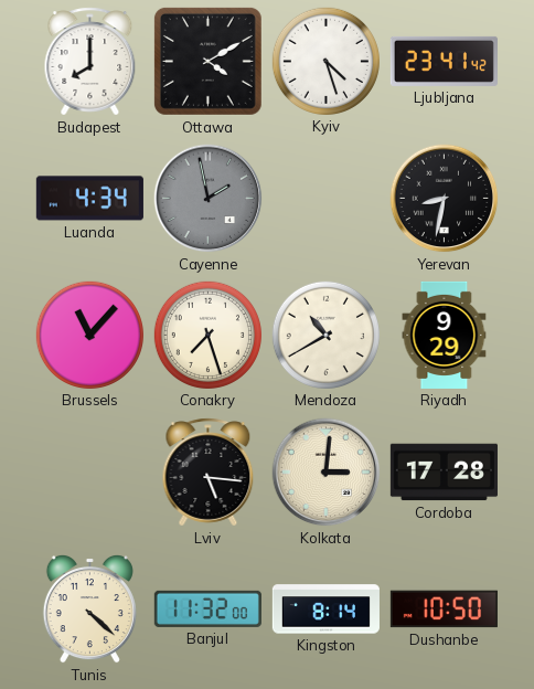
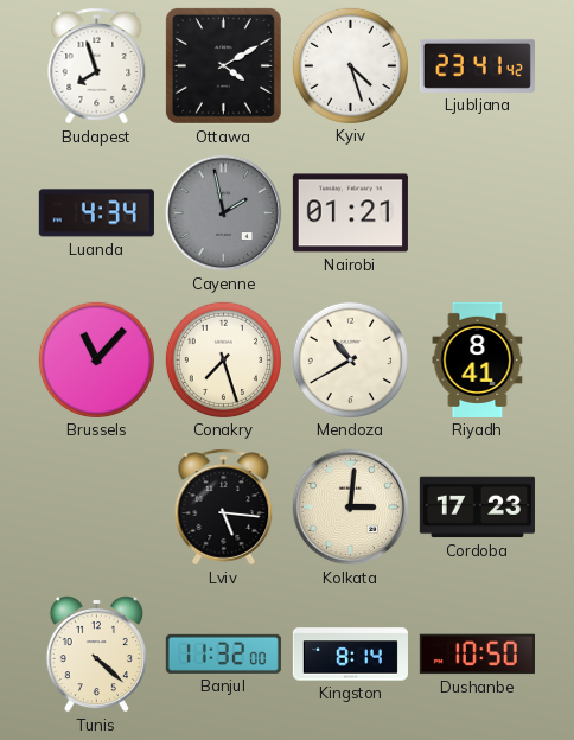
Budapest: 8:00 -> 7:57
Nairobi: none -> 01:21
Yerevan: 8:32 -> none
Riyadh: 9:29 -> 8:41
Cordoba: 17:28 -> 17:23
